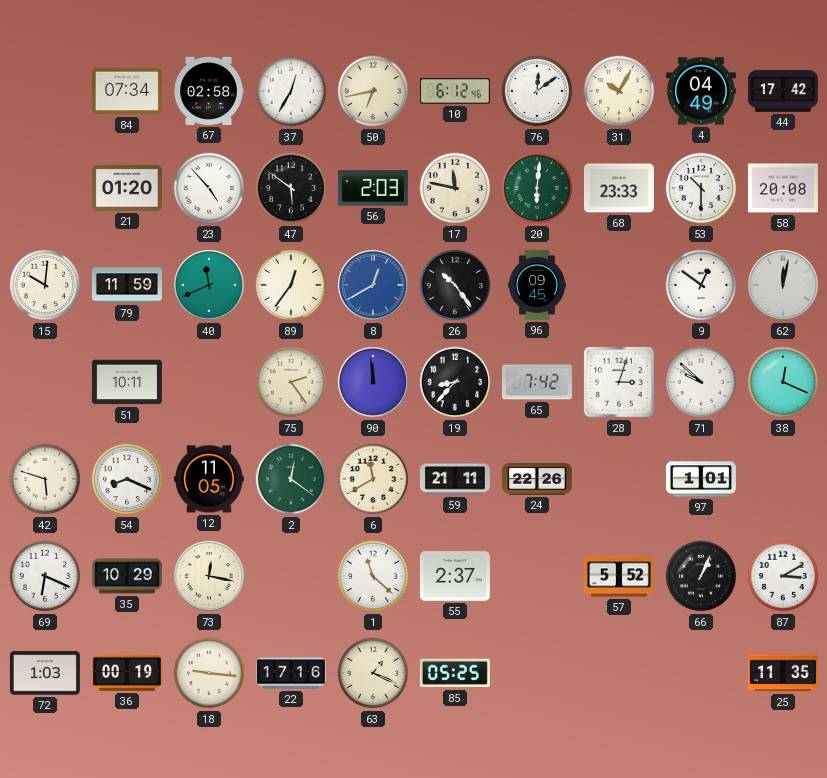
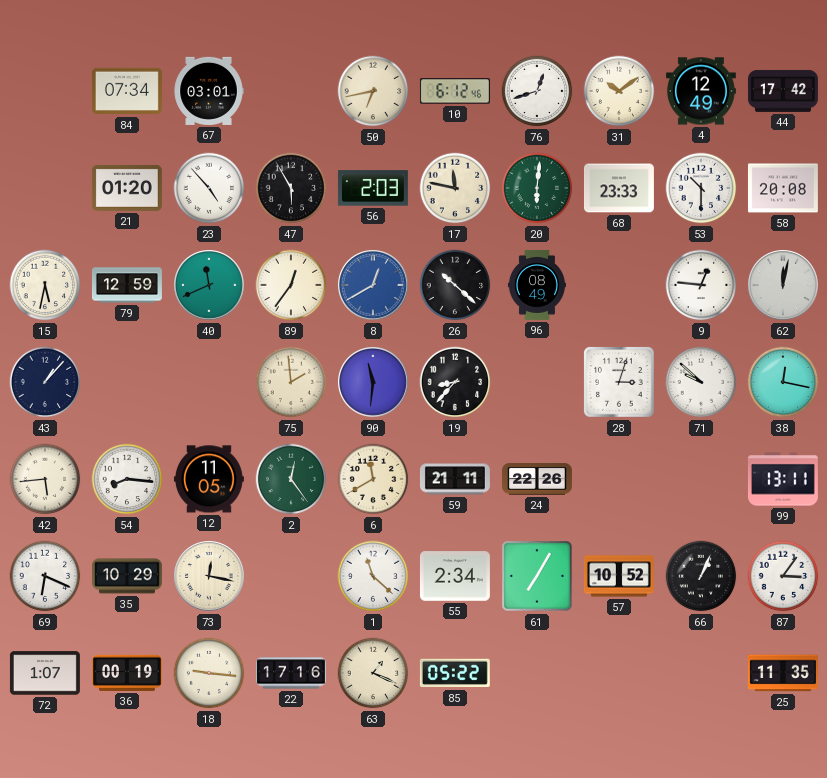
67: 02:58 -> 03:01
37: 12:35 -> none
76: 12:09 -> 12:42
31: 10:05 -> 10:09
4: 04:49 -> 12:49
47: 5:51 -> 5:55
15: 10:01 -> 5:32
79: 11:59 -> 12:59
26: 10:24 -> 10:22
96: 09:45 -> 08:49
9: 12:51 -> 12:46
43: none -> 1:07
51: 10:11 -> none
75: 2:24 -> 1:59
90: 11:59 -> 11:31
65: 7:42 -> none
38: 12:19 -> 12:17
42: 5:48 -> 5:44
54: 8:19 -> 8:16
2: 12:21 -> 12:24
97: 1:01 -> none
99: none -> 13:11
55: 2:37 -> 2:34
61: none -> 7:05
57: 5:52 -> 10:52
87: 3:10 -> 3:06
72: 1:03 -> 1:07
85: 05:25 -> 05:22
